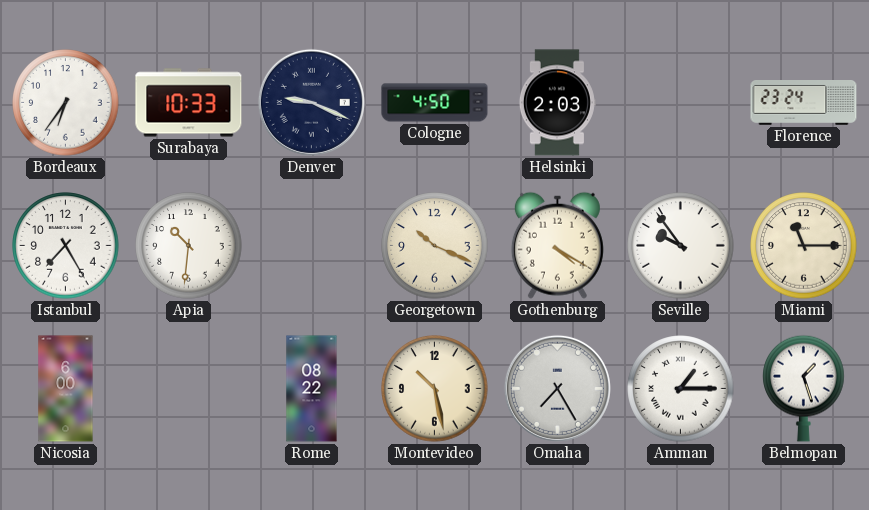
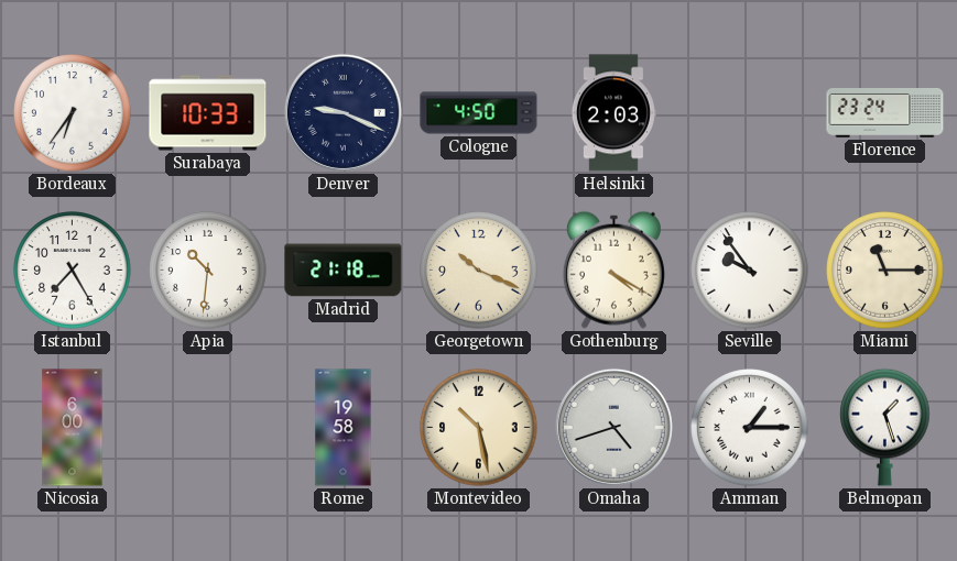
Madrid: none -> 21:18
Rome: 08:22 -> 19:58
Omaha: 7:25 -> 4:42
